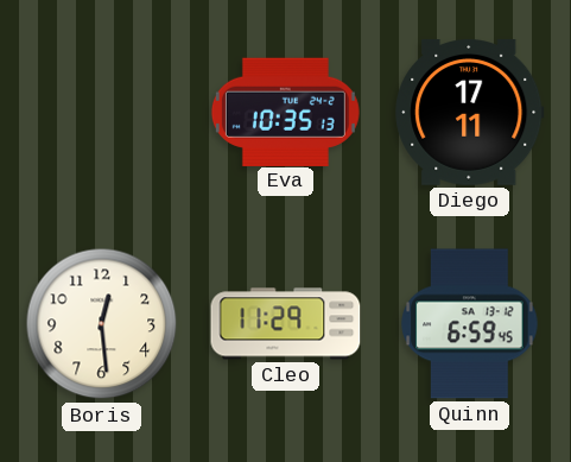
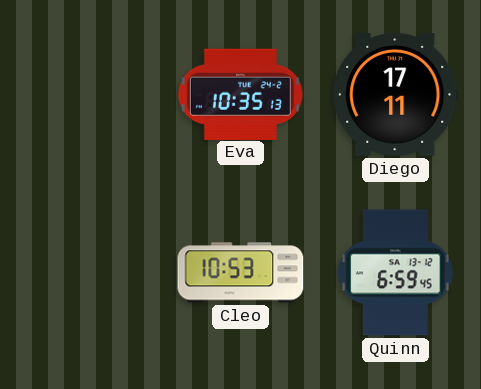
Boris: 12:29 -> none
Cleo: 11:29 -> 10:53
